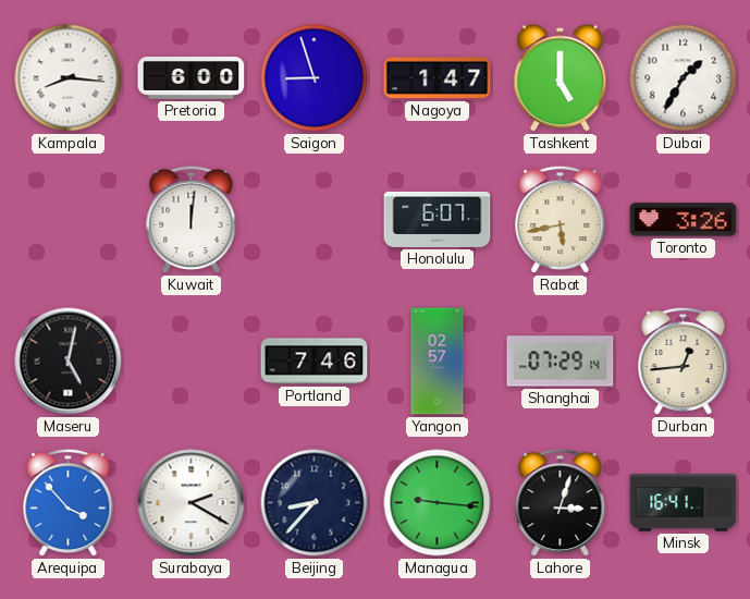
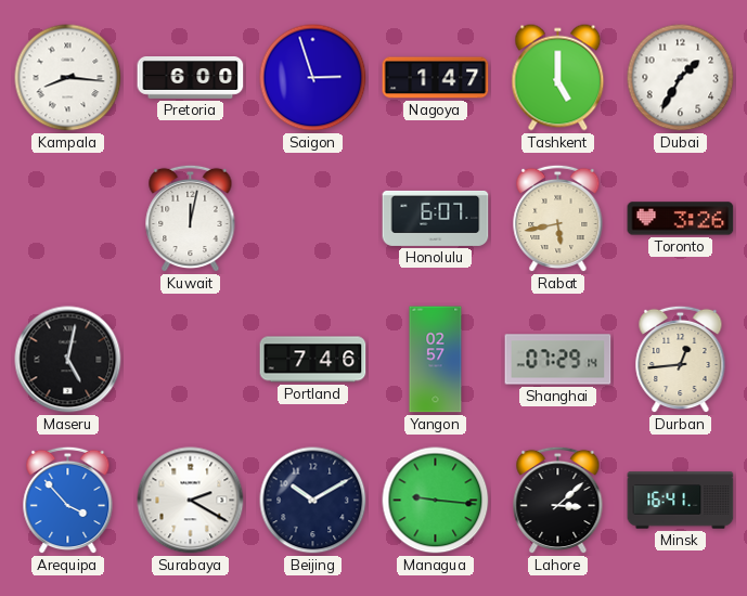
Saigon: 8:57 -> 2:57
Kuwait: 12:01 -> 12:02
Beijing: 8:37 -> 10:10
Lahore: 3:03 -> 3:08
